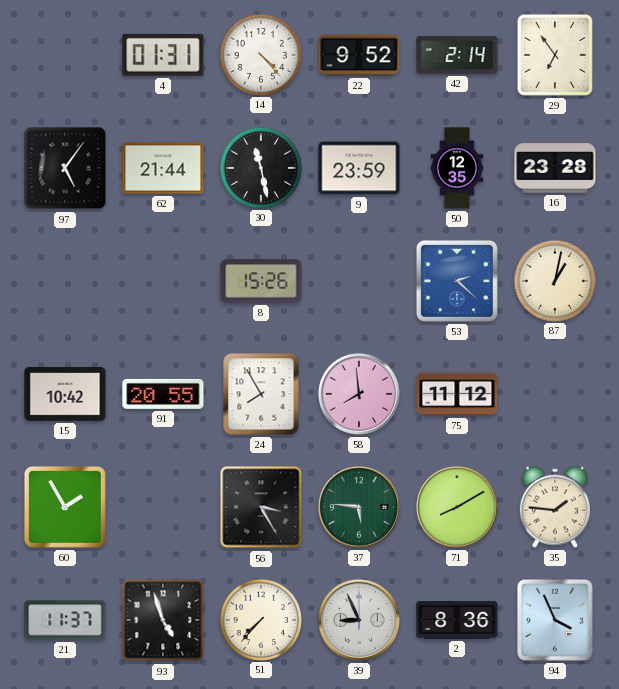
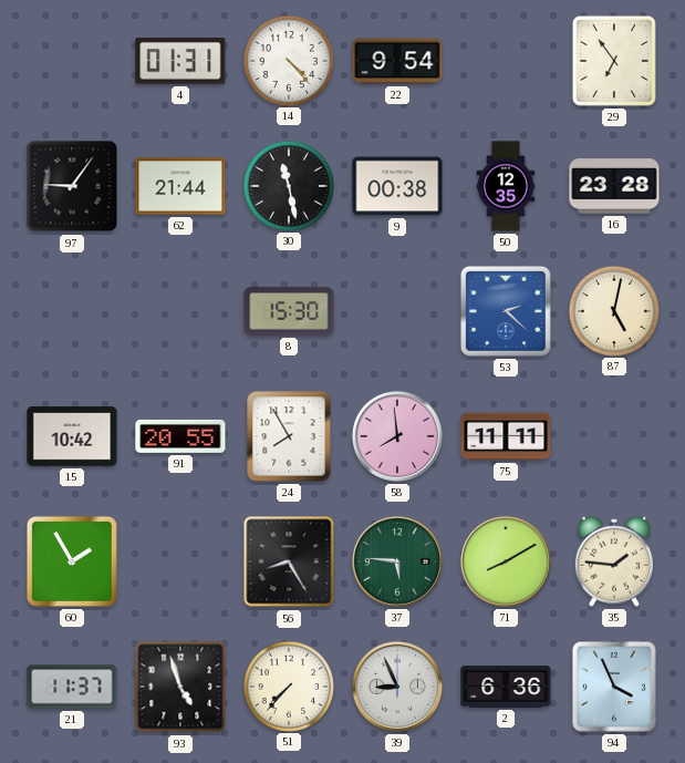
22: 9:52 -> 9:54
42: 2:14 -> none
97: 5:06 -> 9:06
9: 23:59 -> 00:38
8: 15:26 -> 15:30
87: 1:02 -> 5:02
75: 11:12 -> 11:11
56: 3:25 -> 8:25
2: 8:36 -> 6:36
